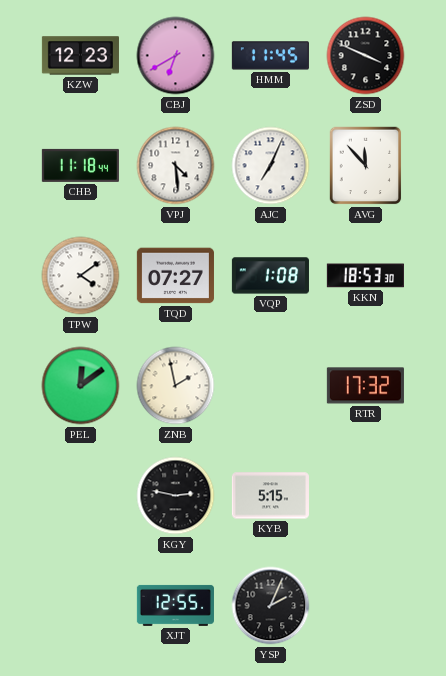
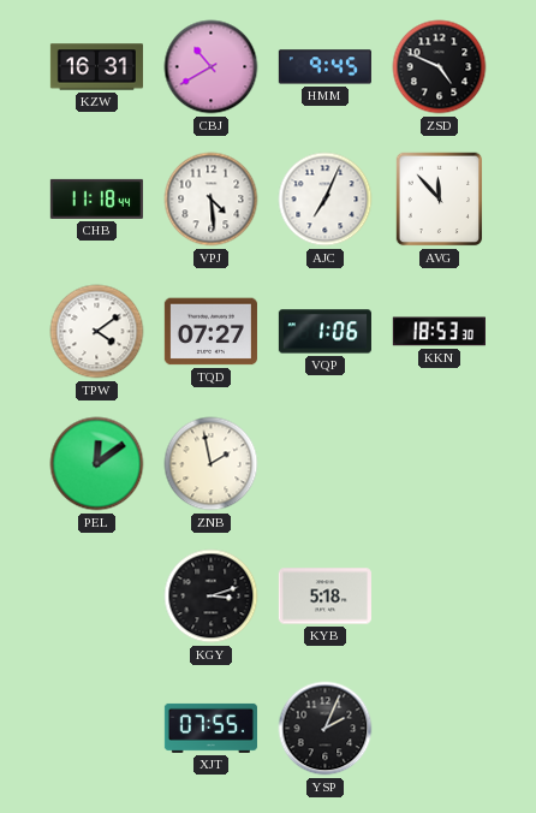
KZW: 12:23 -> 16:31
CBJ: 6:40 -> 10:40
HMM: 11:45 -> 9:45
ZSD: 3:49 -> 4:49
VQP: 1:08 -> 1:06
RTR: 17:32 -> none
KGY: 2:47 -> 3:12
KYB: 5:15 -> 5:18
XJT: 12:55 -> 07:55
